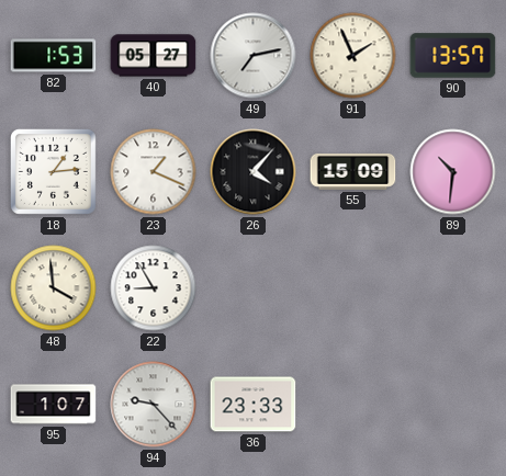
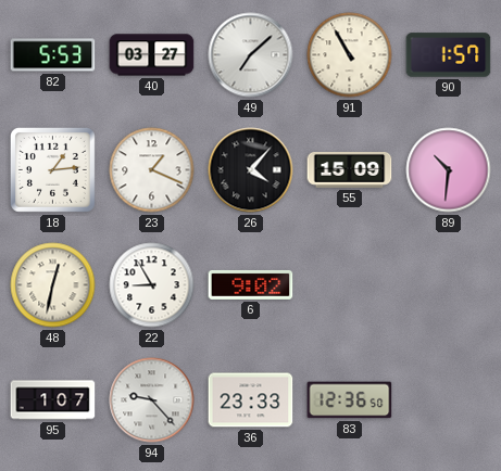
82: 1:53 -> 5:53
40: 05:27 -> 03:27
49: 7:13 -> 7:08
91: 1:56 -> 10:55
90: 13:57 -> 1:57
48: 3:59 -> 12:32
6: none -> 9:02
83: none -> 12:36
